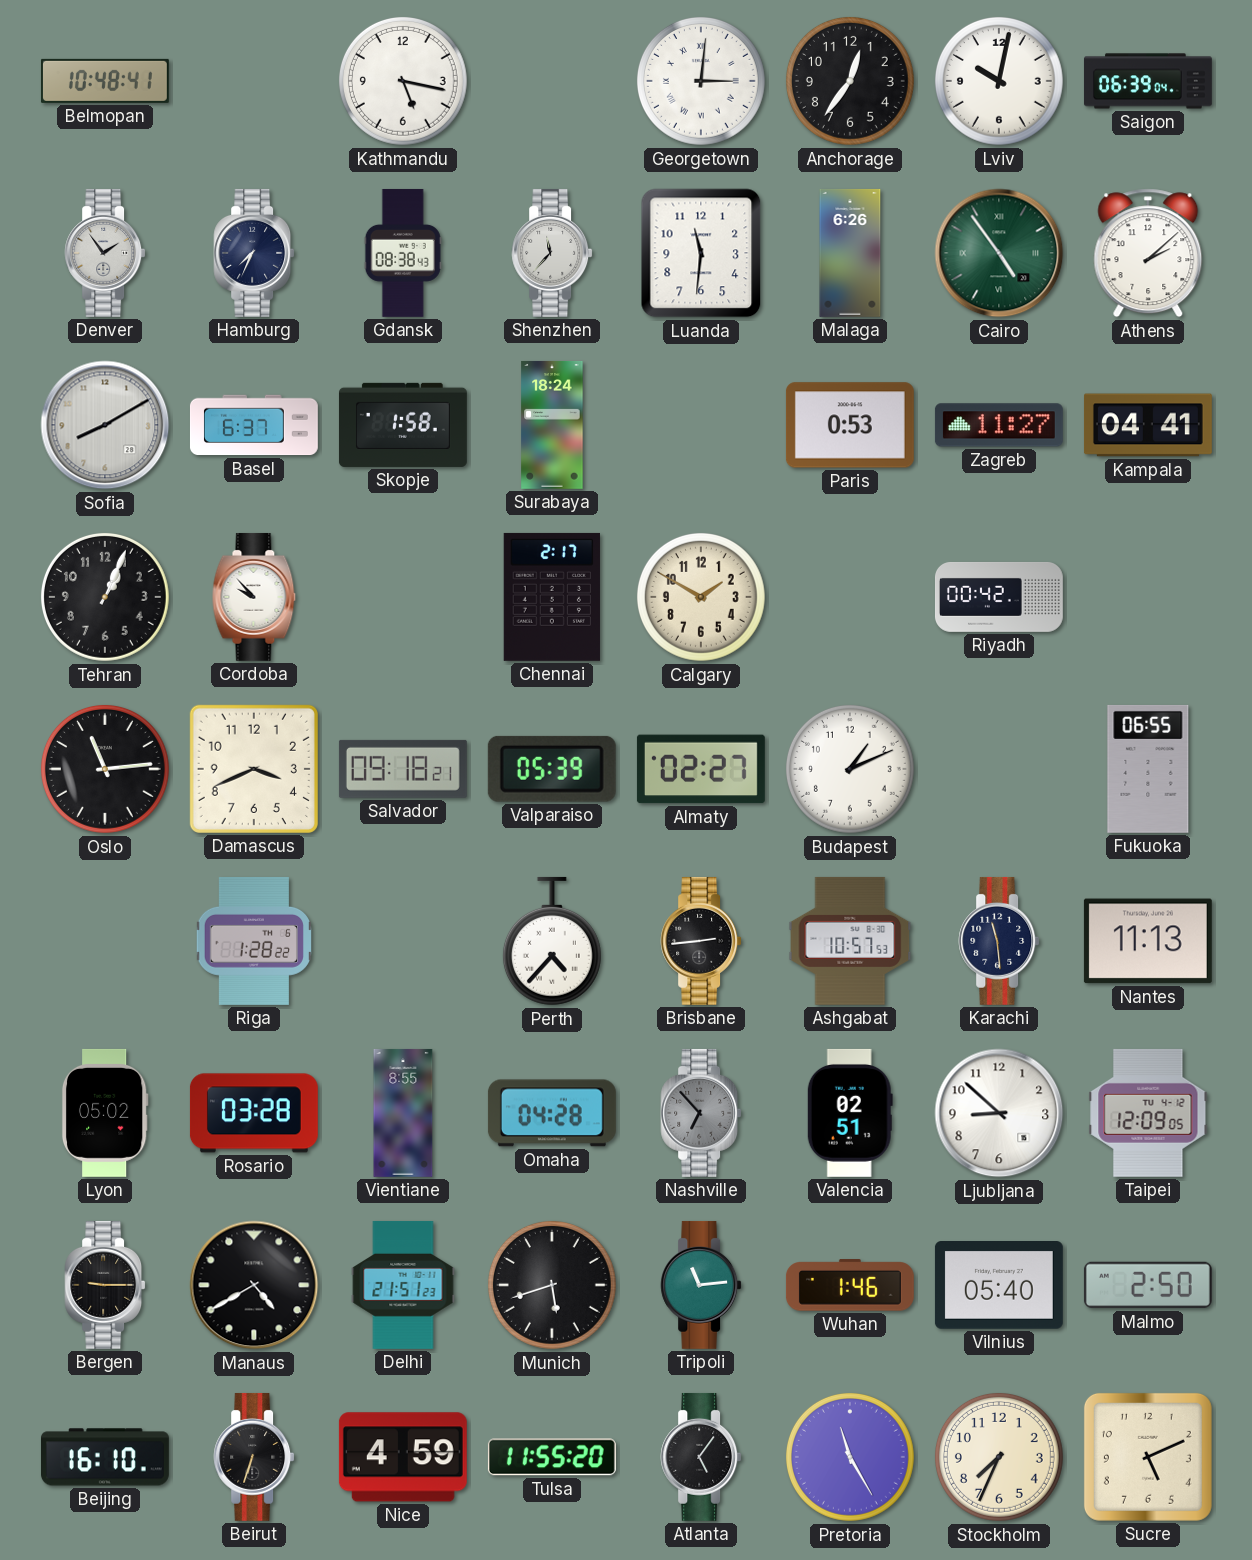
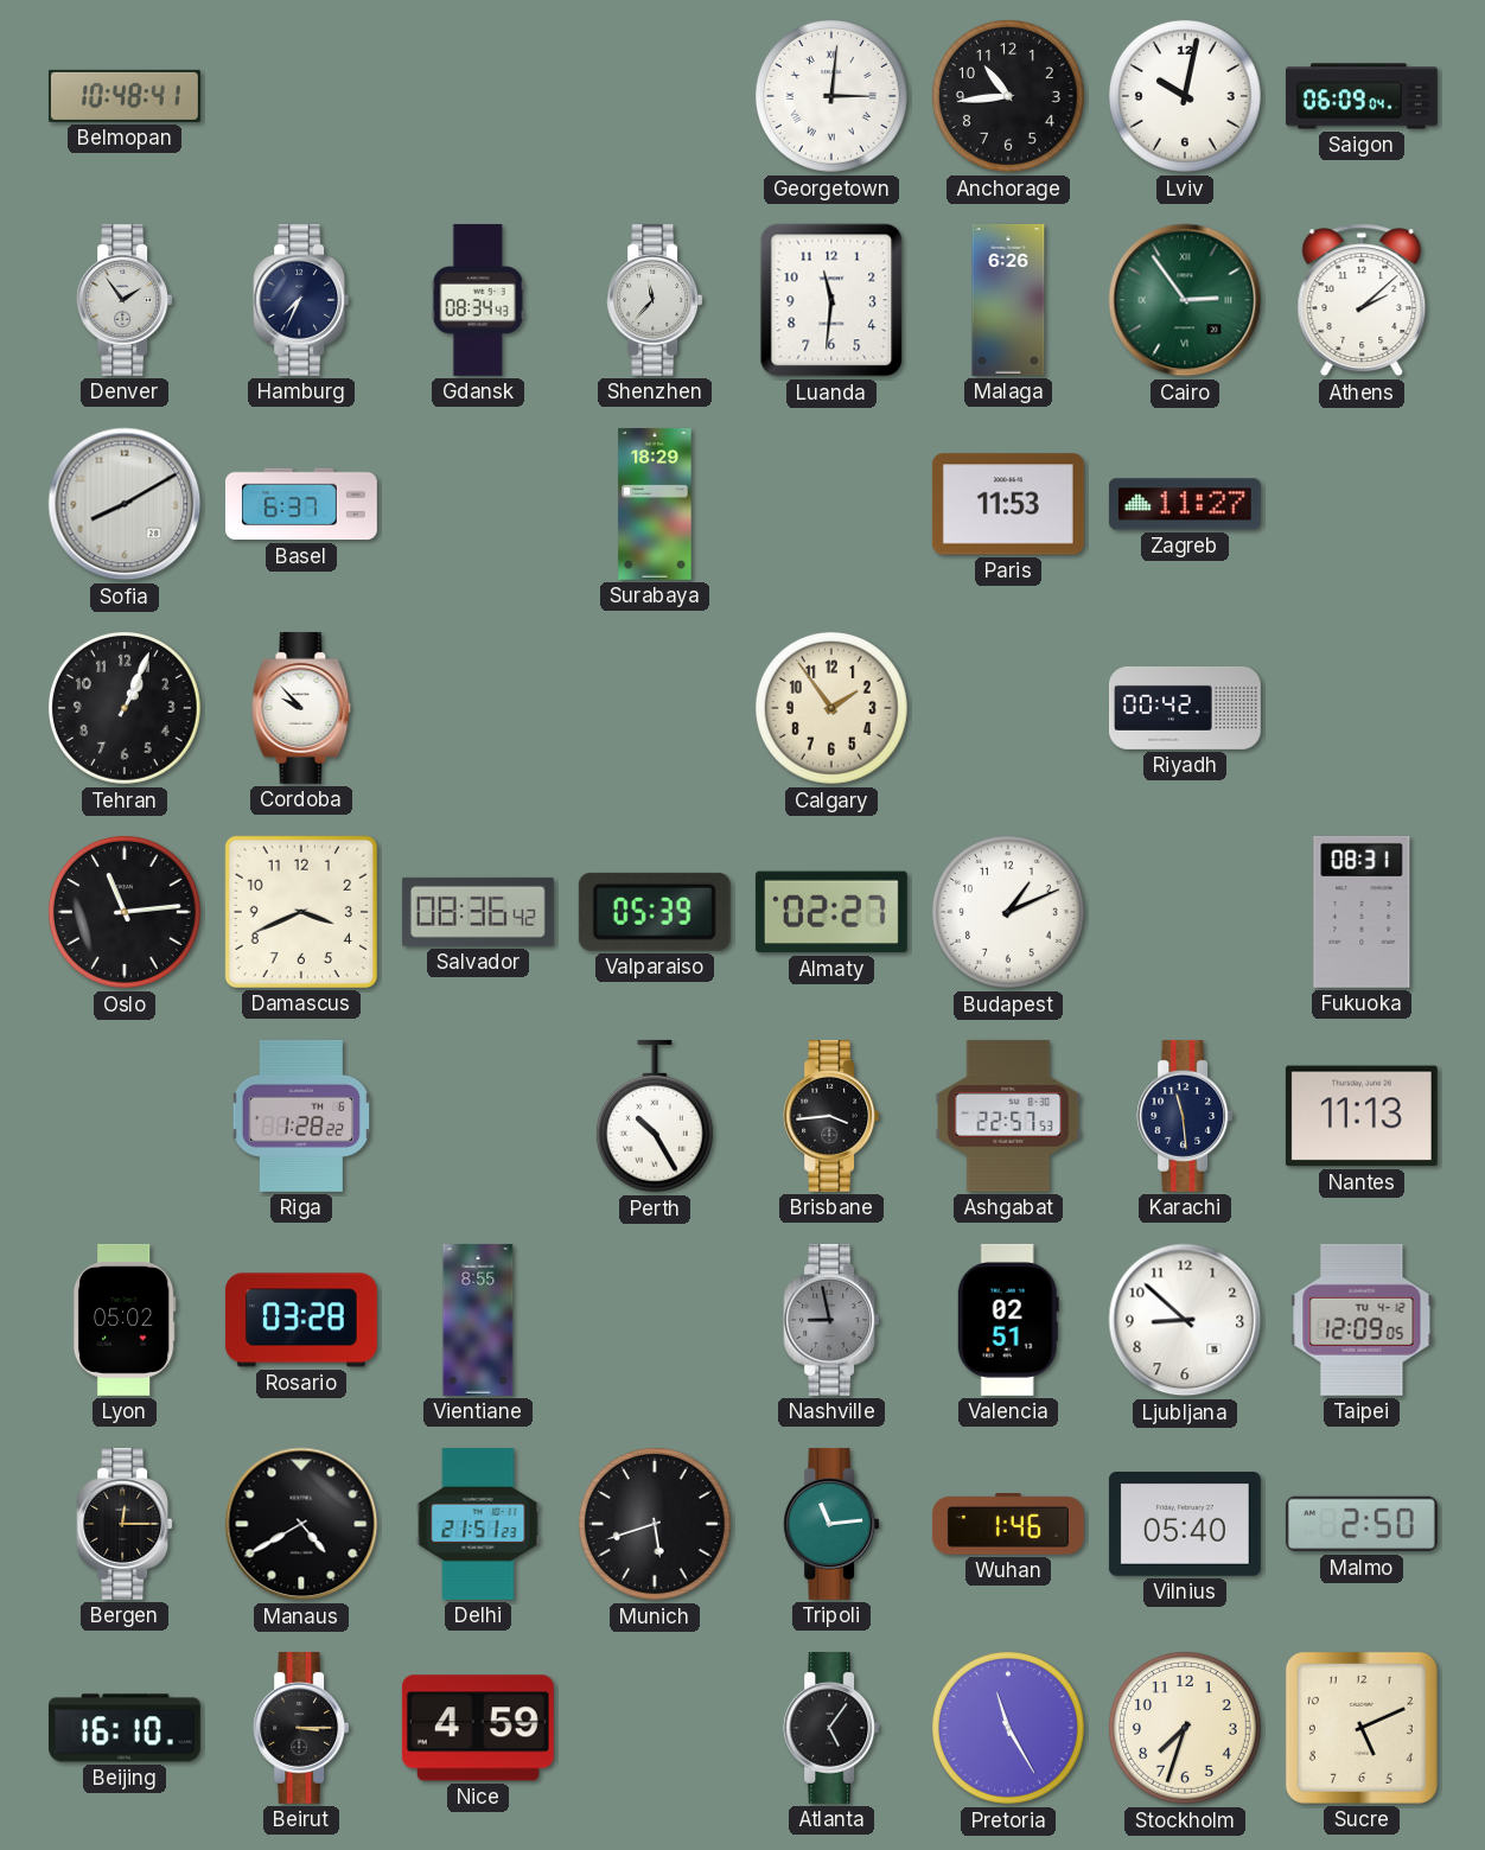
Kathmandu: 5:17 -> none
Anchorage: 12:36 -> 10:44
Saigon: 06:39 -> 06:09
Gdansk: 08:38 -> 08:34
Cairo: 4:54 -> 2:54
Skopje: 1:58 -> none
Surabaya: 18:24 -> 18:29
Paris: 0:53 -> 11:53
Kampala: 04:41 -> none
Chennai: 2:17 -> none
Calgary: 1:50 -> 1:54
Salvador: 09:18 -> 08:36
Fukuoka: 06:55 -> 08:31
Perth: 4:37 -> 10:25
Brisbane: 2:44 -> 3:44
Ashgabat: 10:57 -> 22:57
Omaha: 04:28 -> none
Nashville: 6:53 -> 8:58
Bergen: 9:15 -> 12:15
Beirut: 6:33 -> 3:15
Tulsa: 11:55 -> none
Stockholm: 7:34 -> 7:33
